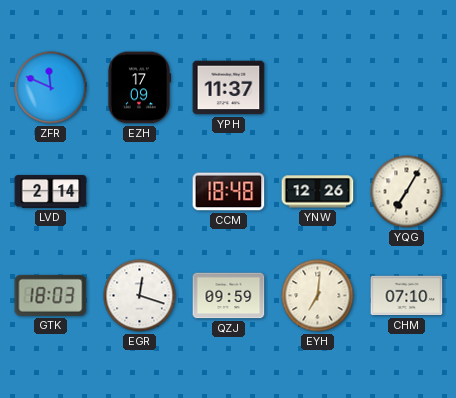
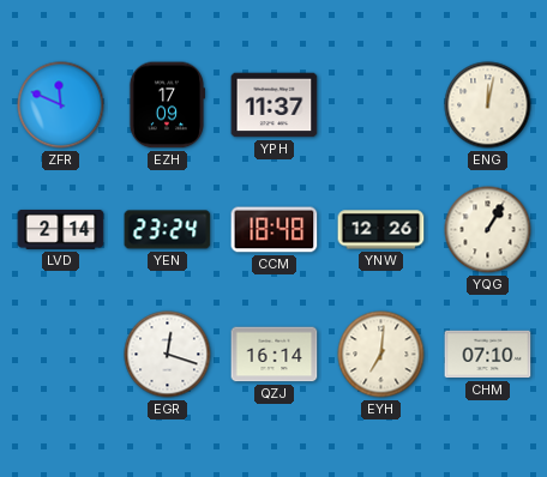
ENG: none -> 12:02
YEN: none -> 23:24
YQG: 7:05 -> 1:05
GTK: 18:03 -> none
QZJ: 09:59 -> 16:14
